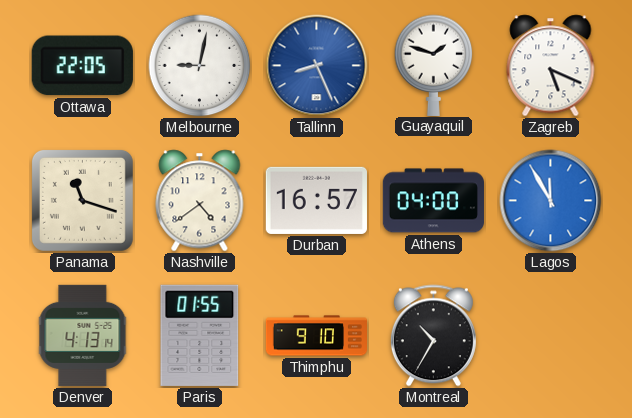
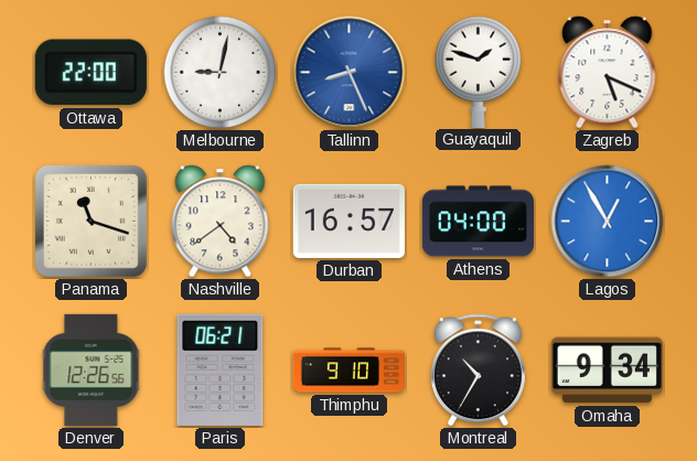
Ottawa: 22:05 -> 22:00
Lagos: 11:55 -> 12:55
Denver: 4:13 -> 12:26
Paris: 01:55 -> 06:21
Omaha: none -> 9:34
